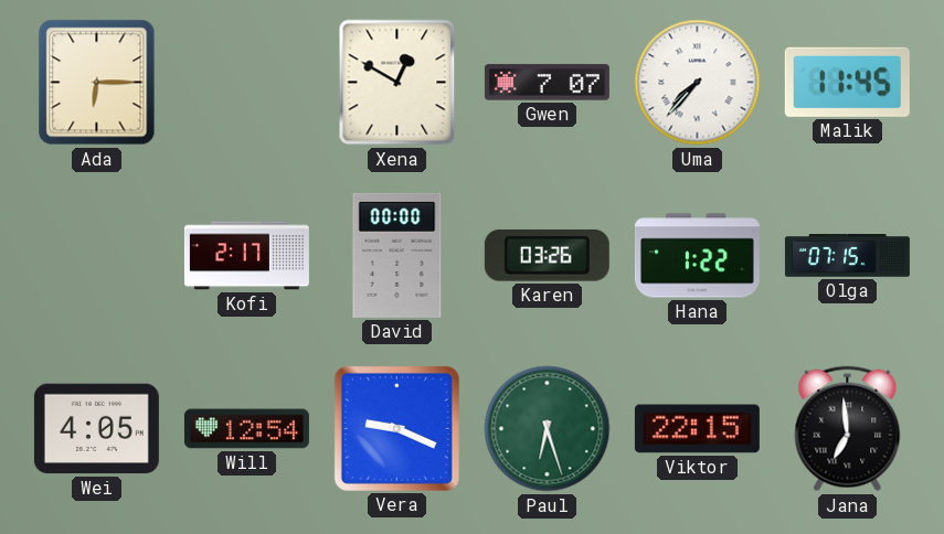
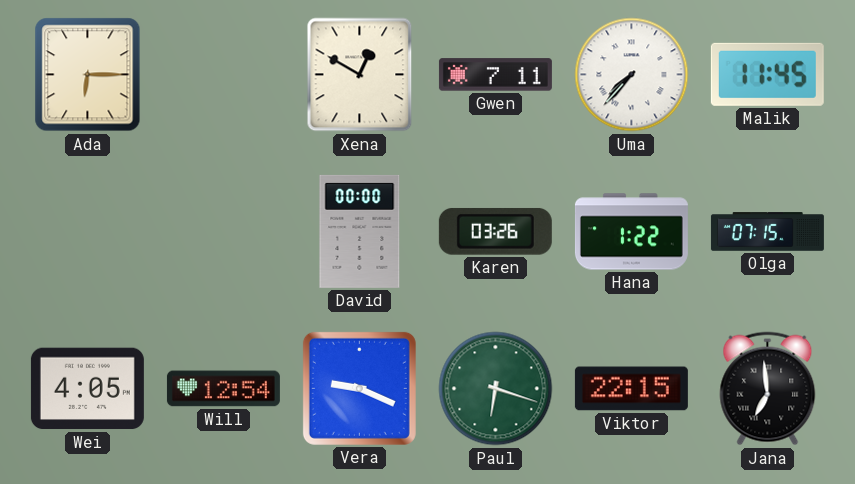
Gwen: 7:07 -> 7:11
Kofi: 2:17 -> none
Paul: 6:27 -> 6:18
